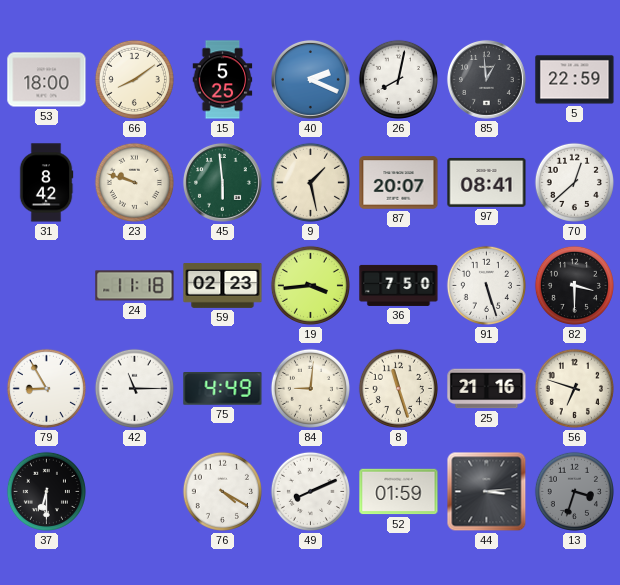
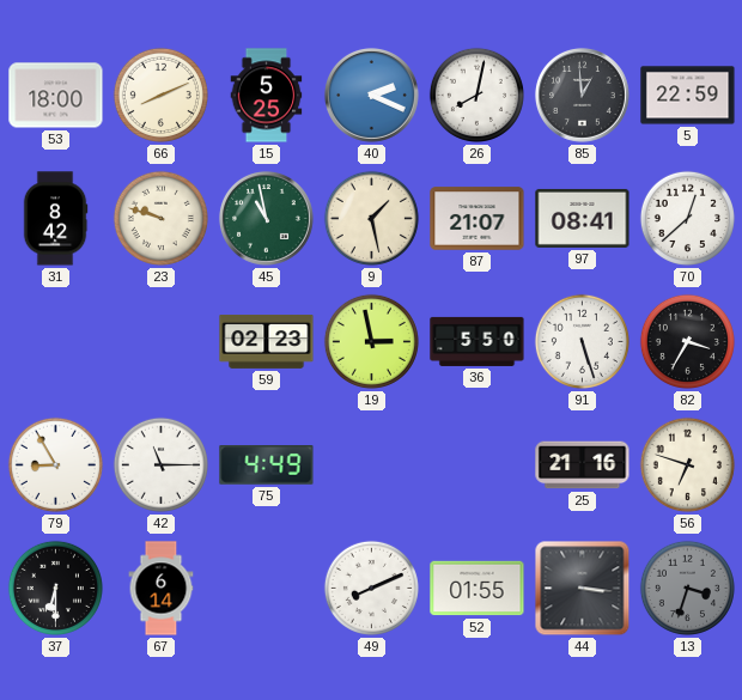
66: 8:09 -> 8:11
45: 5:59 -> 10:58
87: 20:07 -> 21:07
24: 11:18 -> none
19: 3:44 -> 2:58
36: 7:50 -> 5:50
82: 3:30 -> 3:35
84: 9:01 -> none
8: 11:27 -> none
67: none -> 6:14
76: 4:20 -> none
52: 01:59 -> 01:55
44: 3:14 -> 3:16
